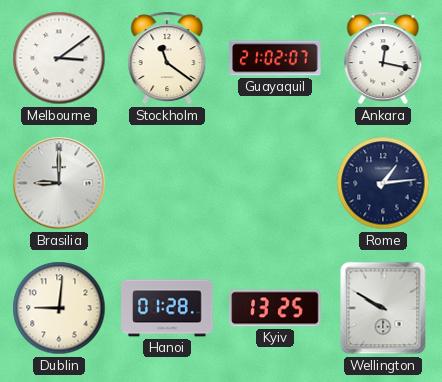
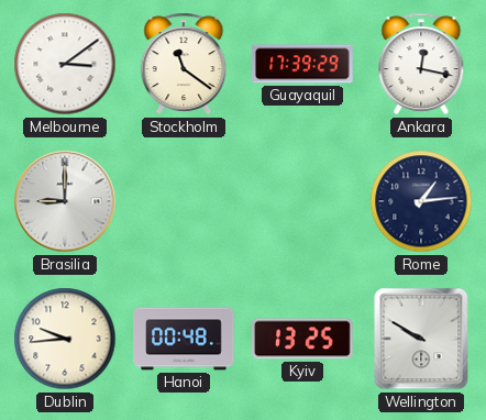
Guayaquil: 21:02 -> 17:39
Dublin: 9:01 -> 9:44
Hanoi: 01:28 -> 00:48
